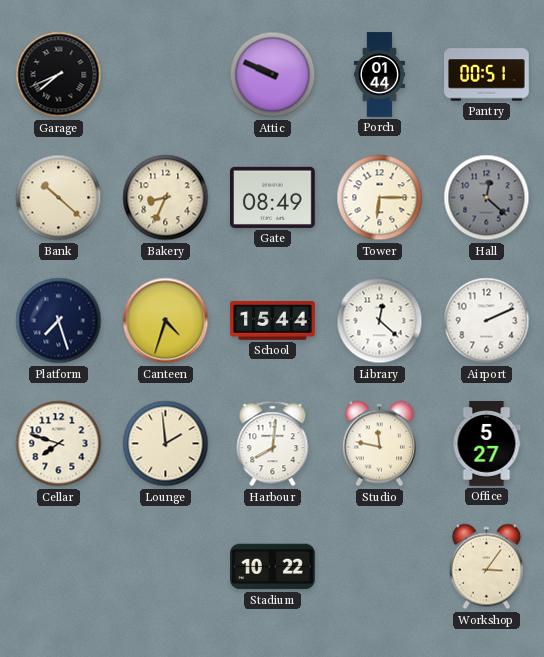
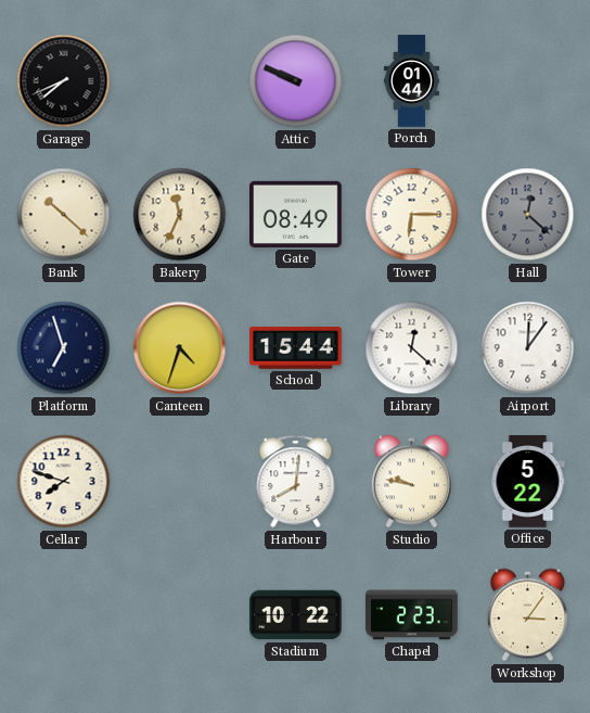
Pantry: 00:51 -> none
Bakery: 8:34 -> 11:34
Platform: 7:27 -> 6:57
Airport: 2:11 -> 12:06
Lounge: 1:59 -> none
Studio: 11:47 -> 9:47
Office: 5:27 -> 5:22
Chapel: none -> 2:23
